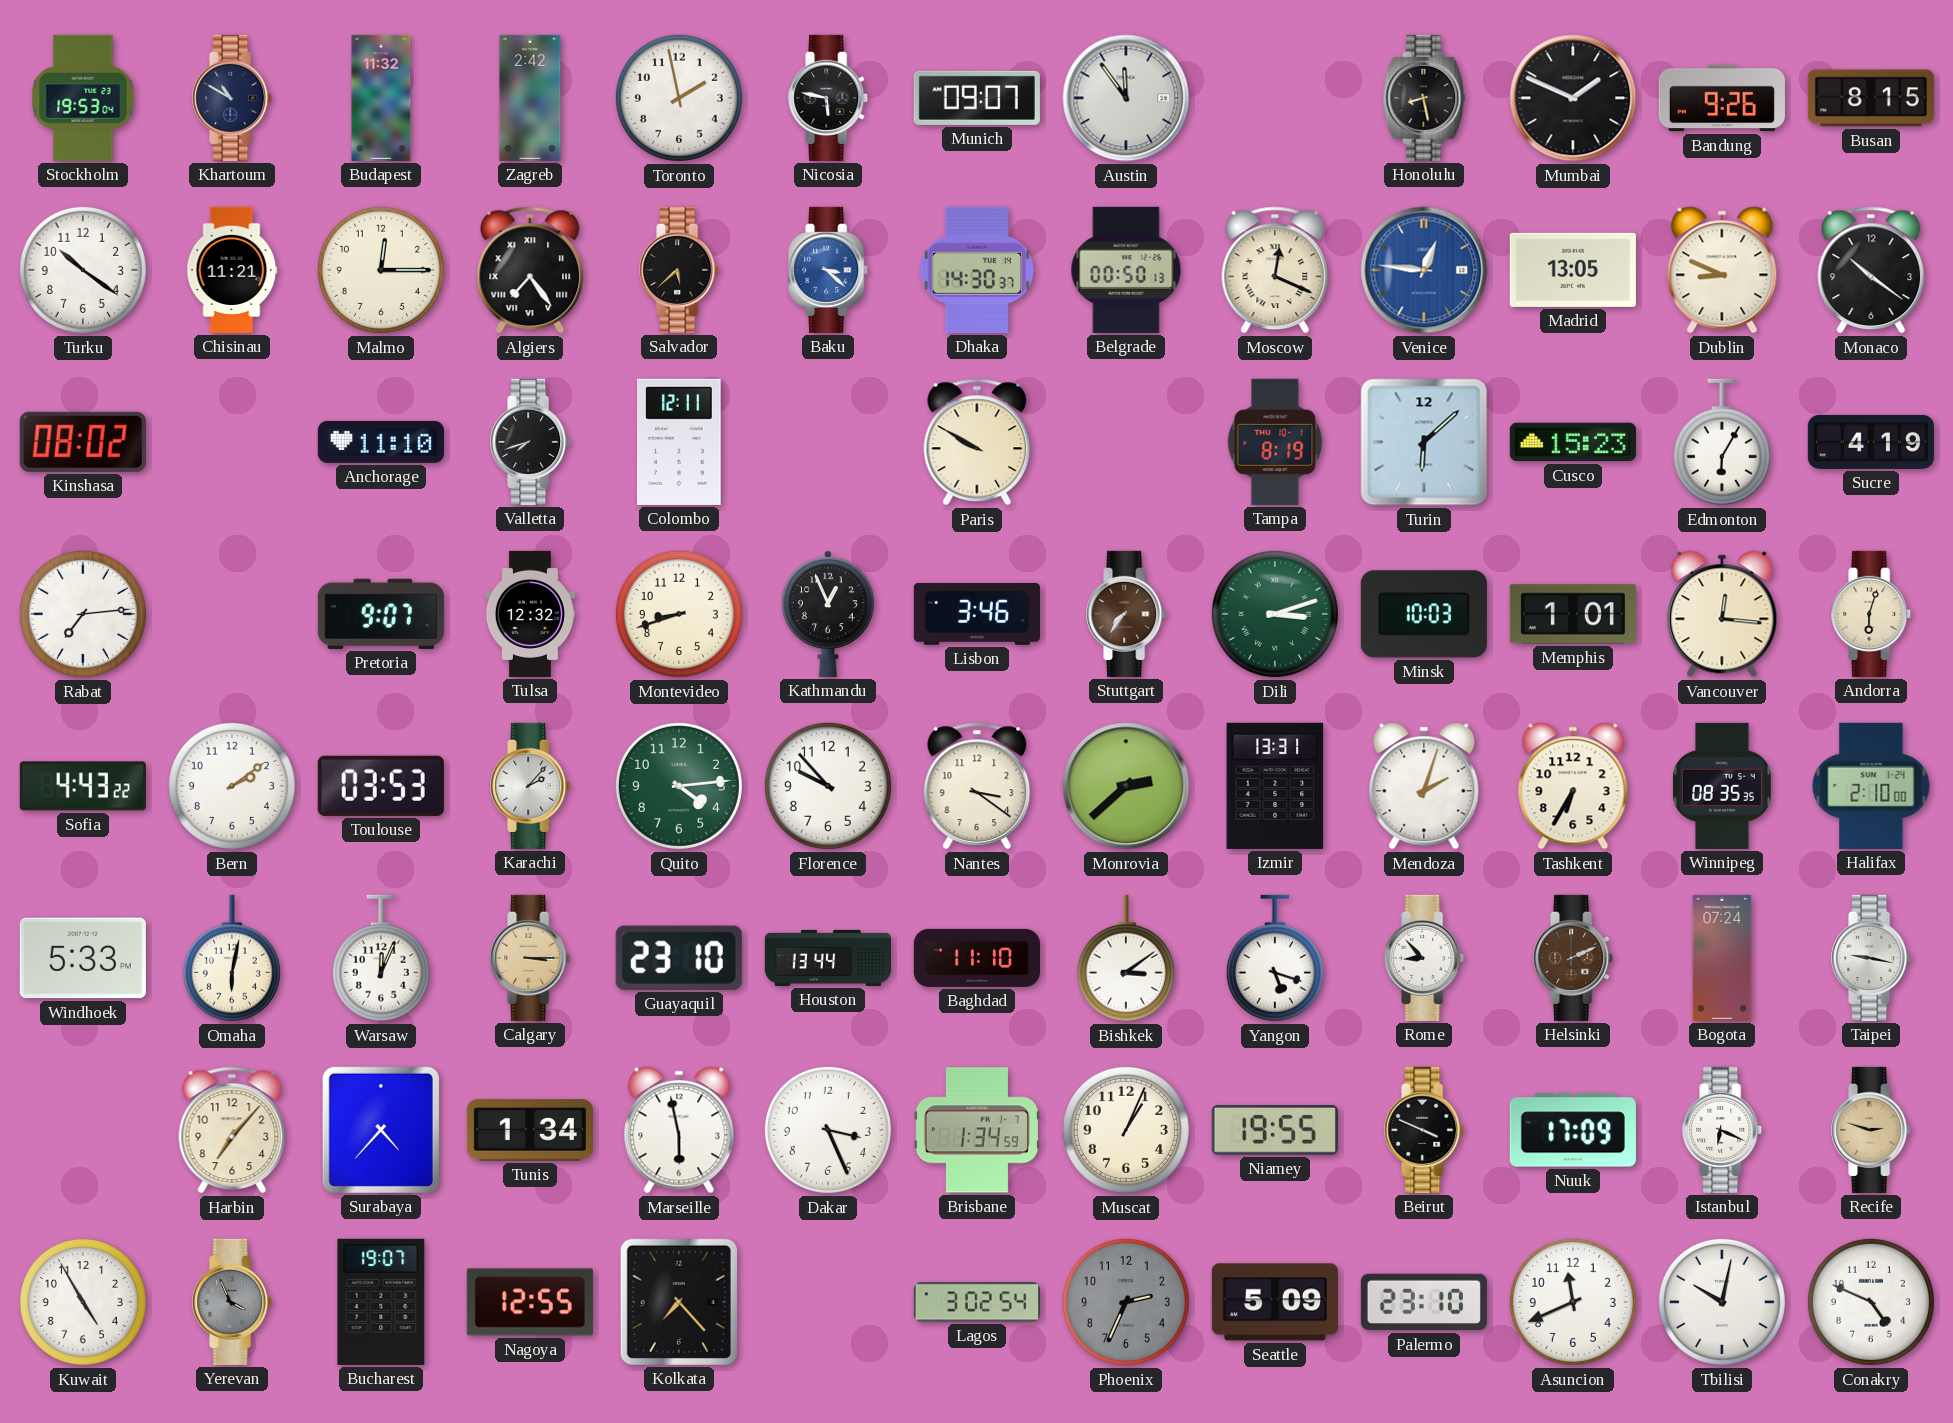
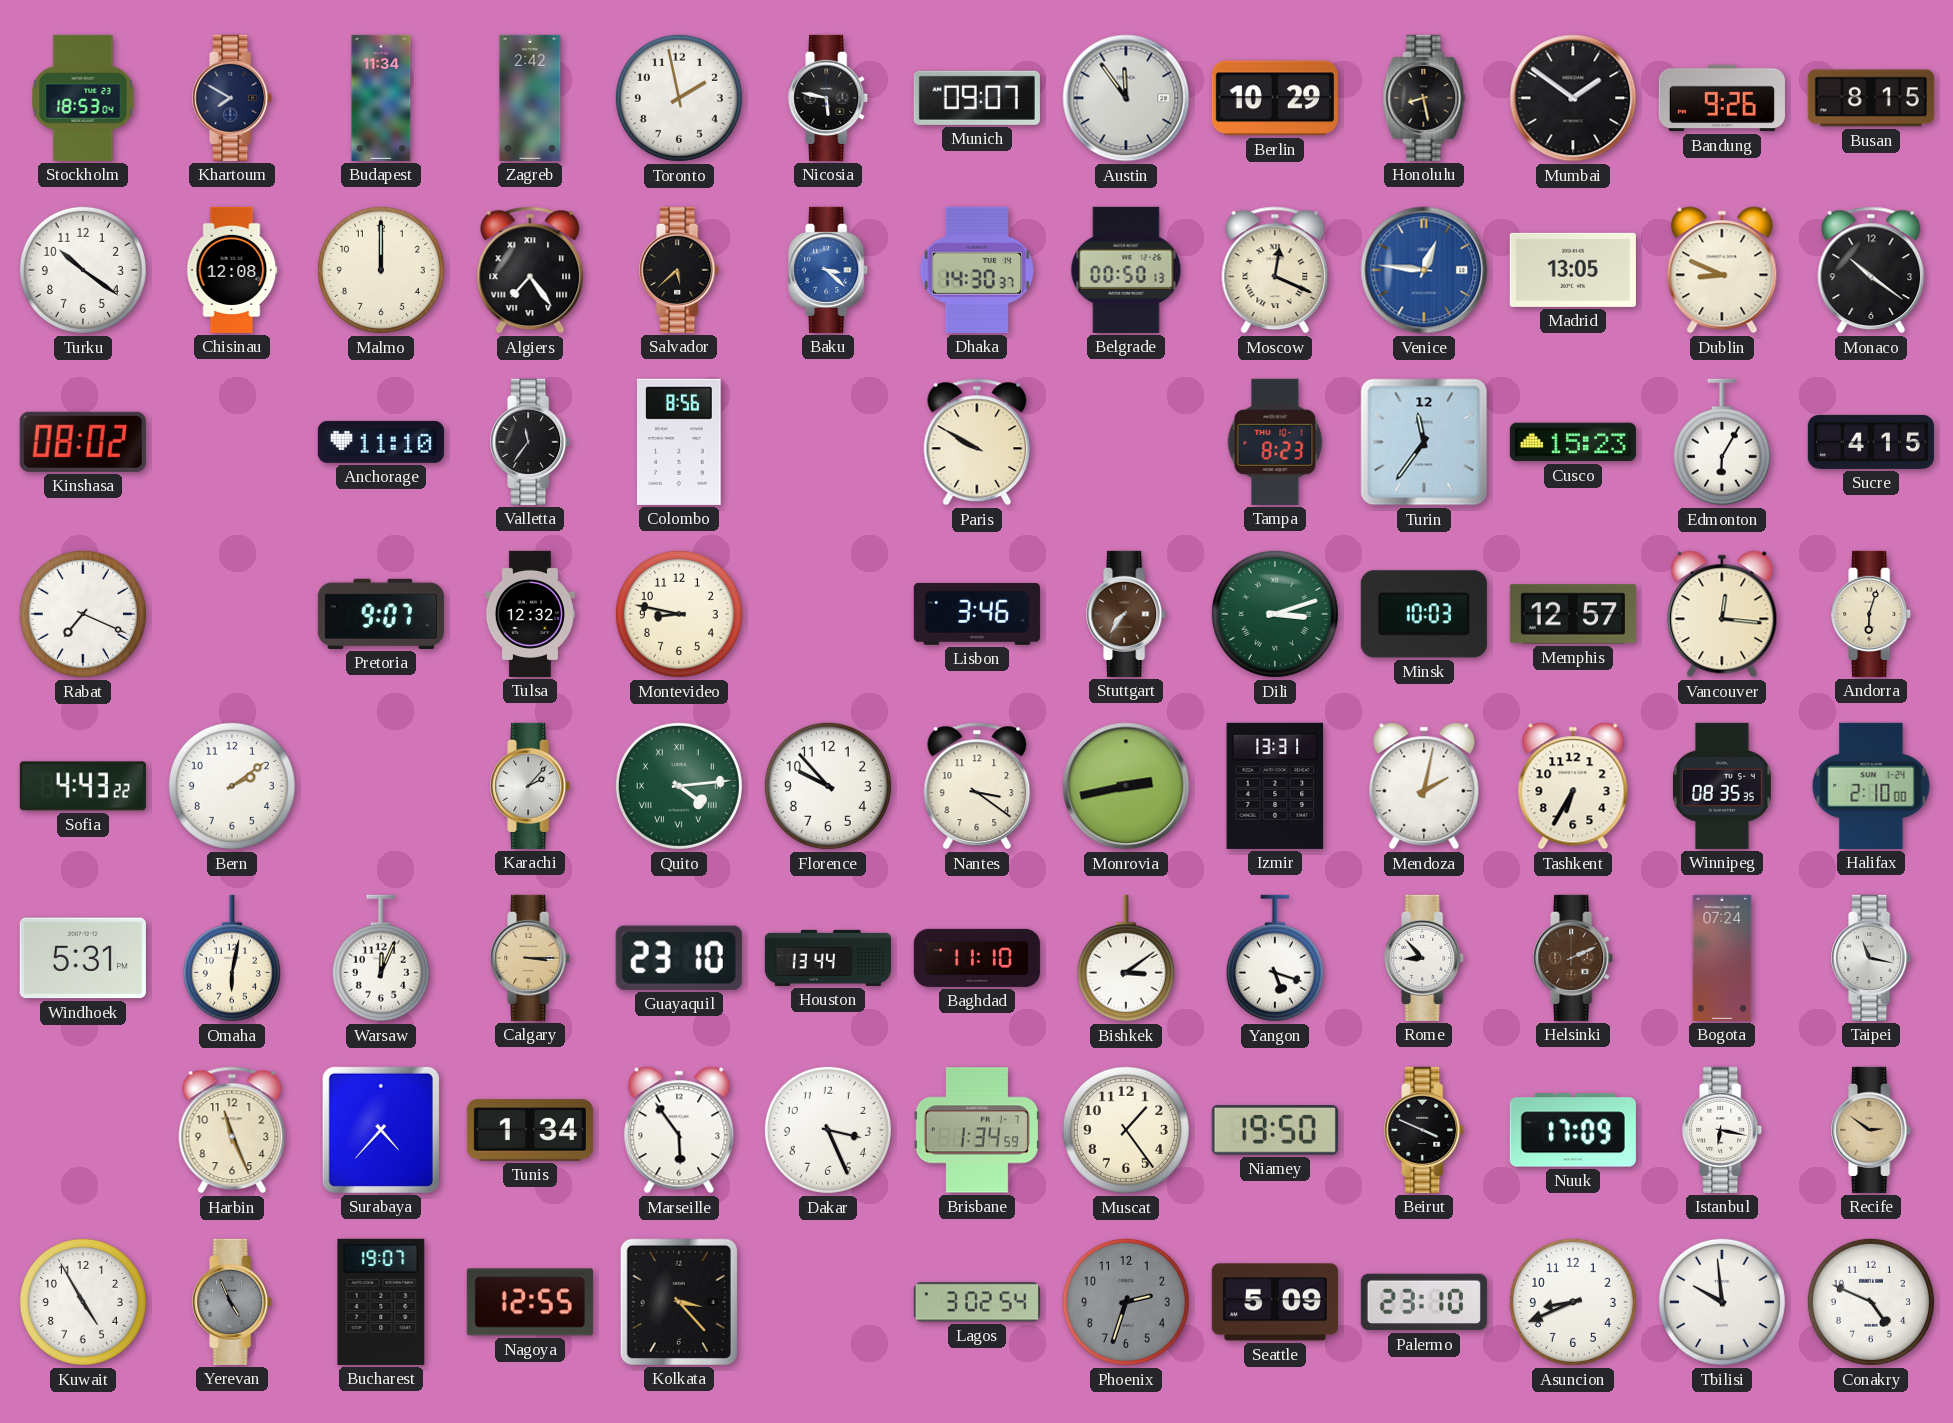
Stockholm: 19:53 -> 18:53
Khartoum: 10:50 -> 7:50
Budapest: 11:32 -> 11:34
Berlin: none -> 10:29
Mumbai: 1:49 -> 1:51
Chisinau: 11:21 -> 12:08
Malmo: 12:15 -> 12:00
Valletta: 7:42 -> 11:36
Colombo: 12:11 -> 8:56
Tampa: 8:19 -> 8:23
Turin: 6:08 -> 11:36
Sucre: 4:19 -> 4:15
Rabat: 7:14 -> 7:19
Montevideo: 8:42 -> 8:47
Kathmandu: 12:56 -> none
Memphis: 1:01 -> 12:57
Toulouse: 03:53 -> none
Quito numerals: Arabic -> Roman
Monrovia: 2:38 -> 2:43
Mendoza: 2:03 -> 2:02
Windhoek: 5:33 -> 5:31
Taipei: 9:17 -> 11:17
Harbin: 7:07 -> 11:26
Marseille: 5:58 -> 5:54
Muscat: 1:04 -> 1:24
Niamey: 19:55 -> 19:50
Istanbul: 6:19 -> 6:17
Recife: 2:48 -> 2:51
Yerevan: 3:56 -> 4:56
Kolkata: 7:23 -> 3:23
Phoenix: 2:34 -> 2:33
Asuncion: 11:41 -> 8:41
Tbilisi: 10:02 -> 9:59
